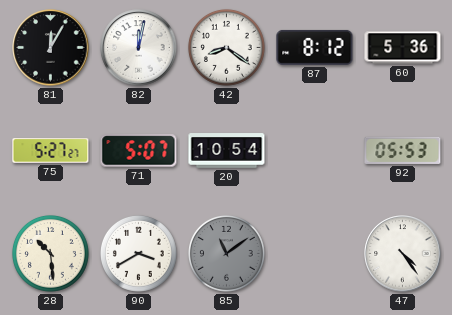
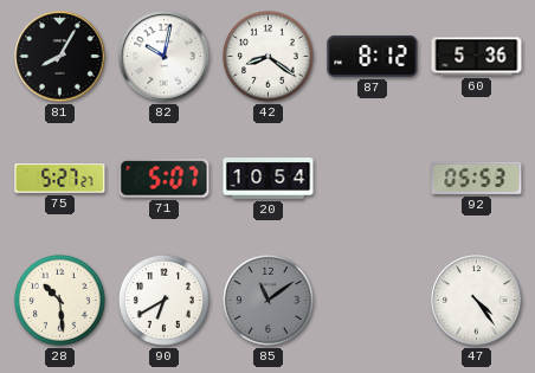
81: 12:05 -> 8:05
82: 12:02 -> 10:02
90: 3:40 -> 6:40
